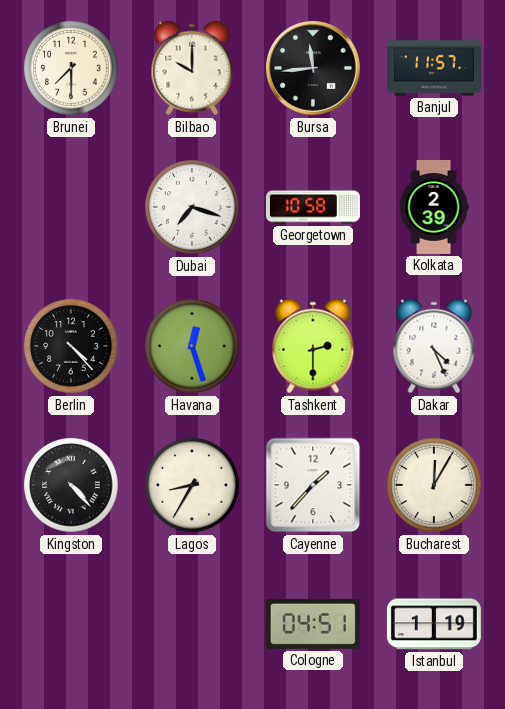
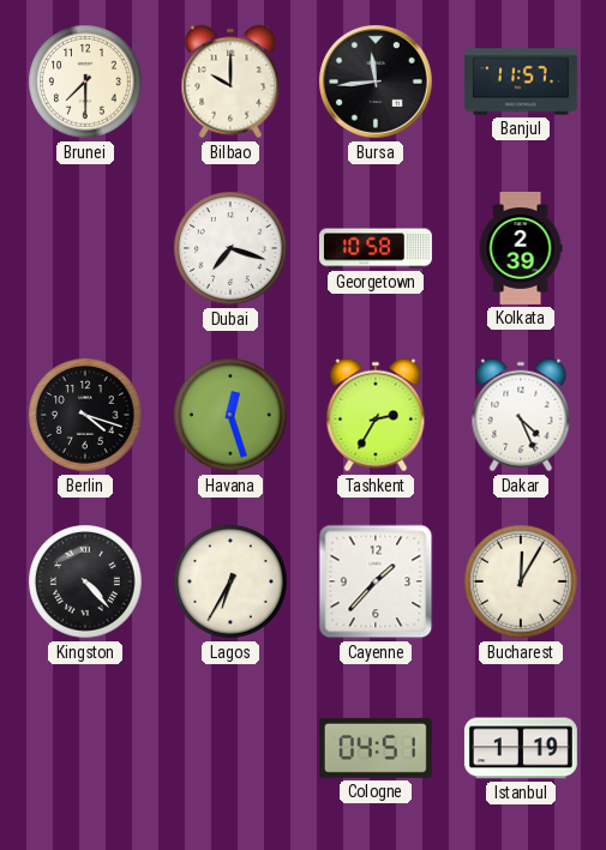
Berlin: 4:23 -> 4:18
Tashkent: 2:30 -> 2:35
Lagos: 8:35 -> 6:35
